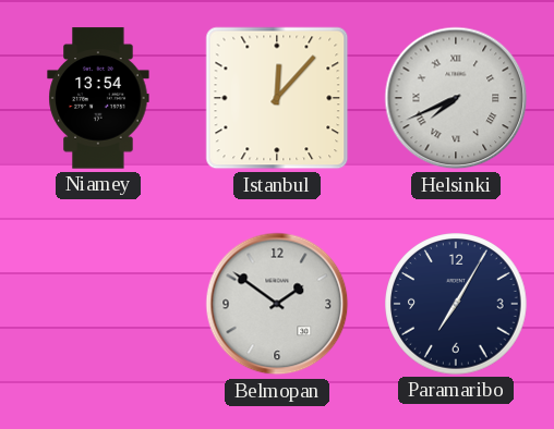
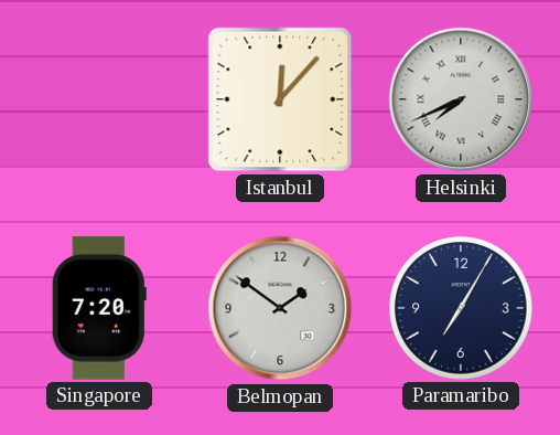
Niamey: 13:54 -> none
Singapore: none -> 7:20
